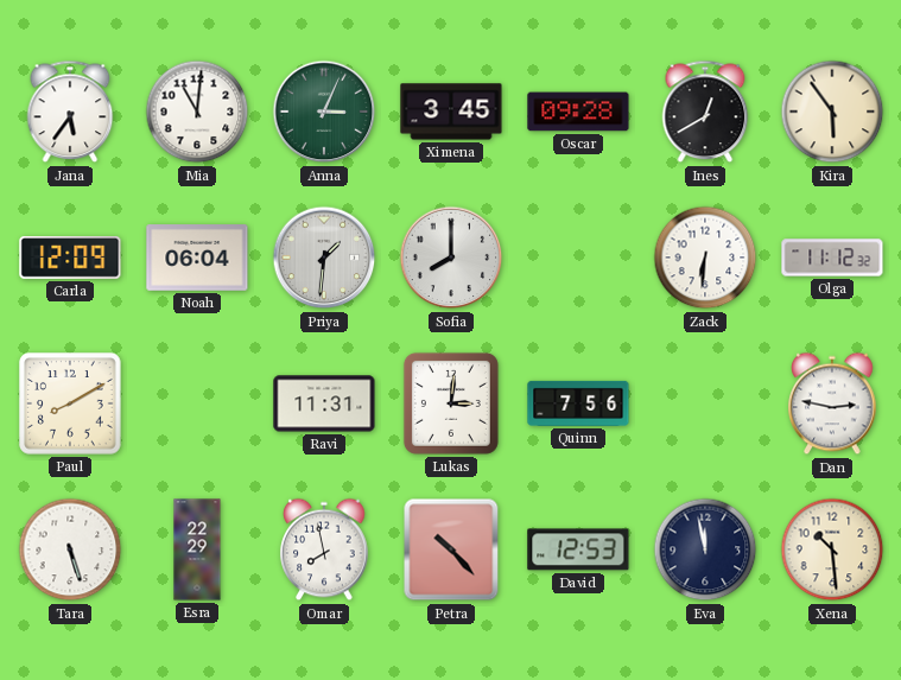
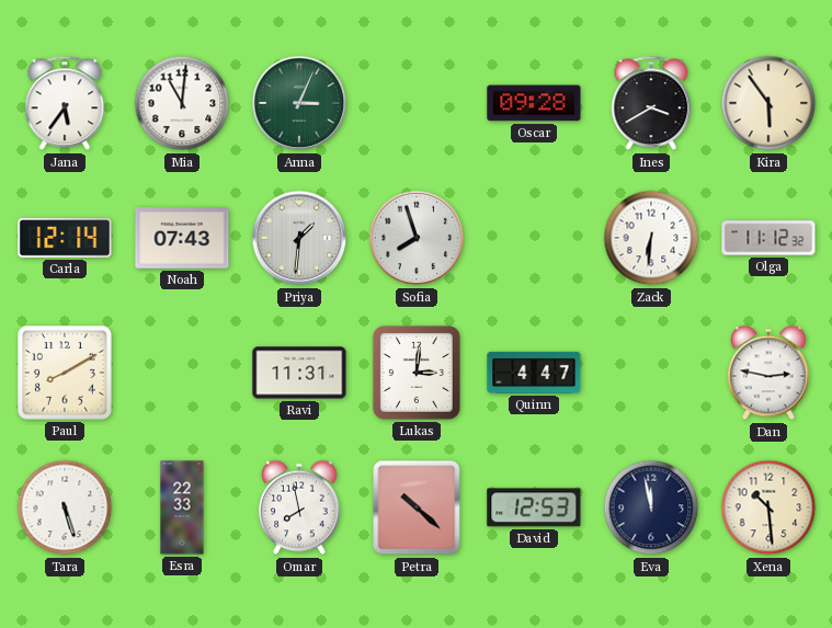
Ximena: 3:45 -> none
Ines: 12:40 -> 3:40
Carla: 12:09 -> 12:14
Noah: 06:04 -> 07:43
Sofia: 8:00 -> 7:57
Quinn: 7:56 -> 4:47
Esra: 22:29 -> 22:33
Petra: 10:23 -> 10:22
